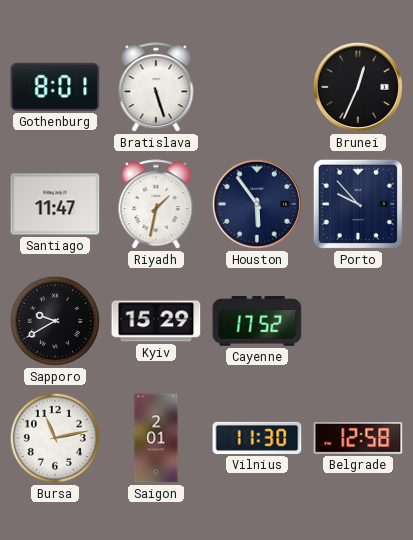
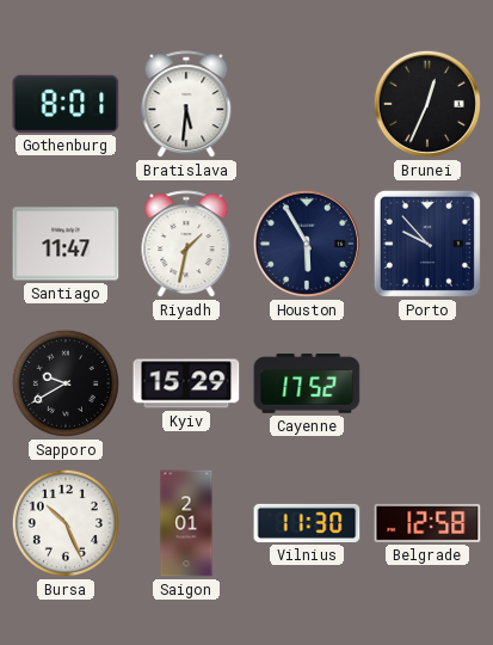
Bratislava: 5:27 -> 5:31
Houston: 5:54 -> 5:55
Bursa: 11:13 -> 10:26
